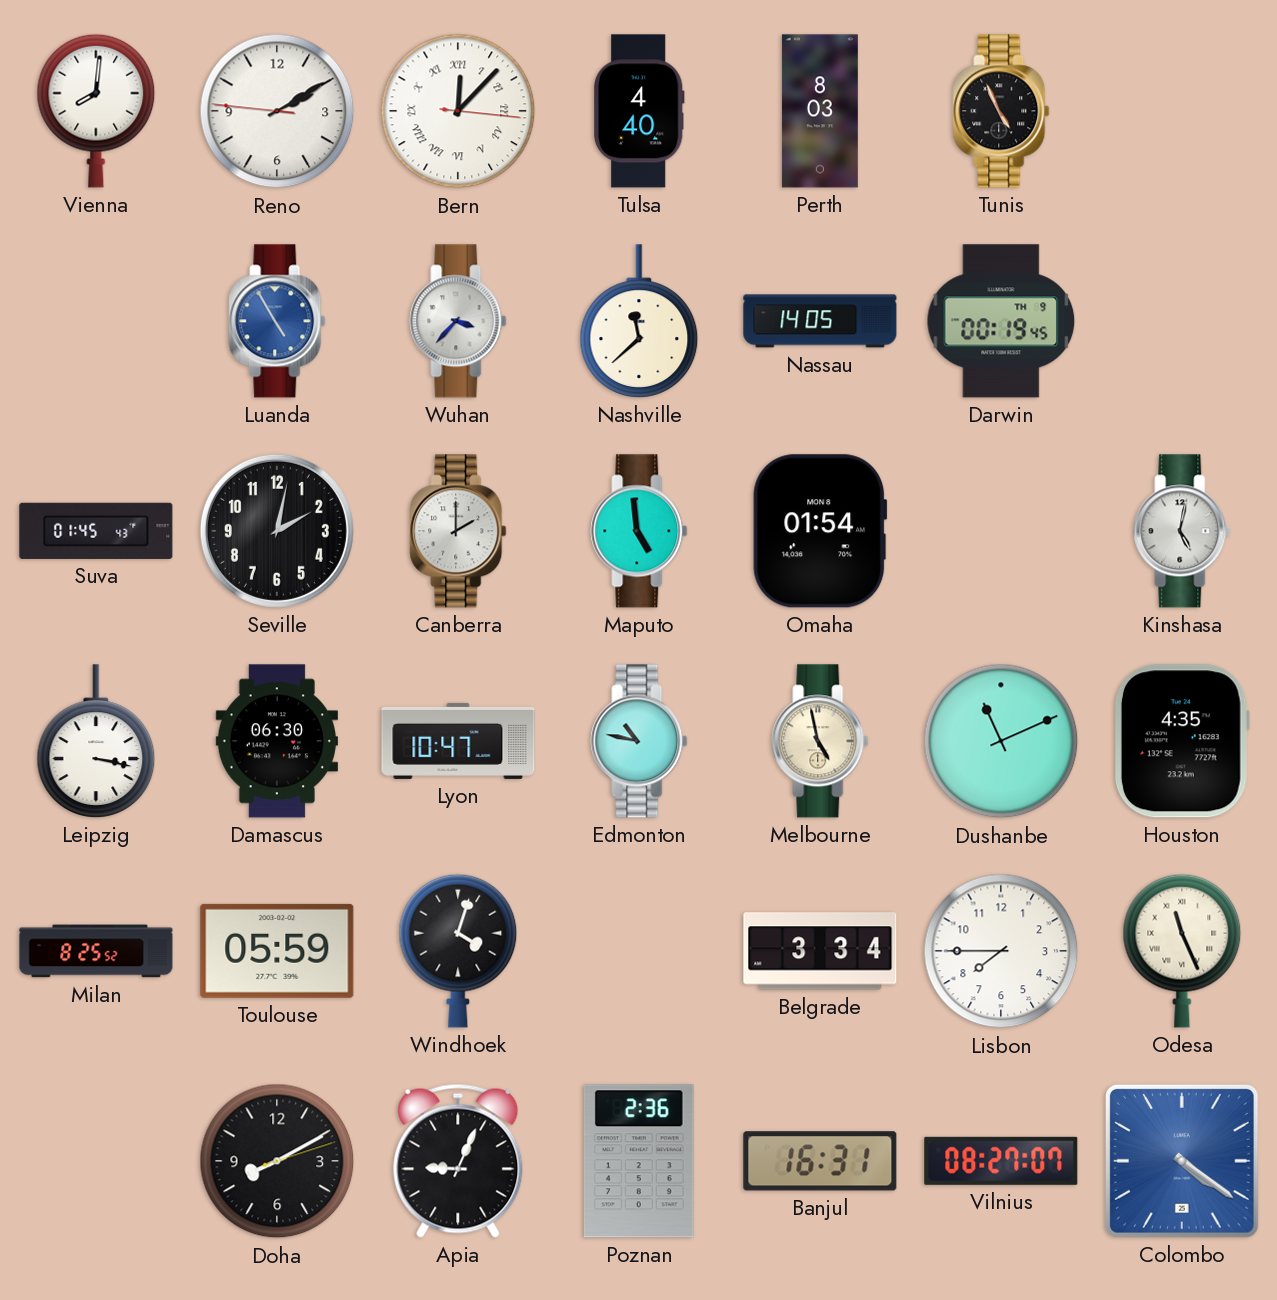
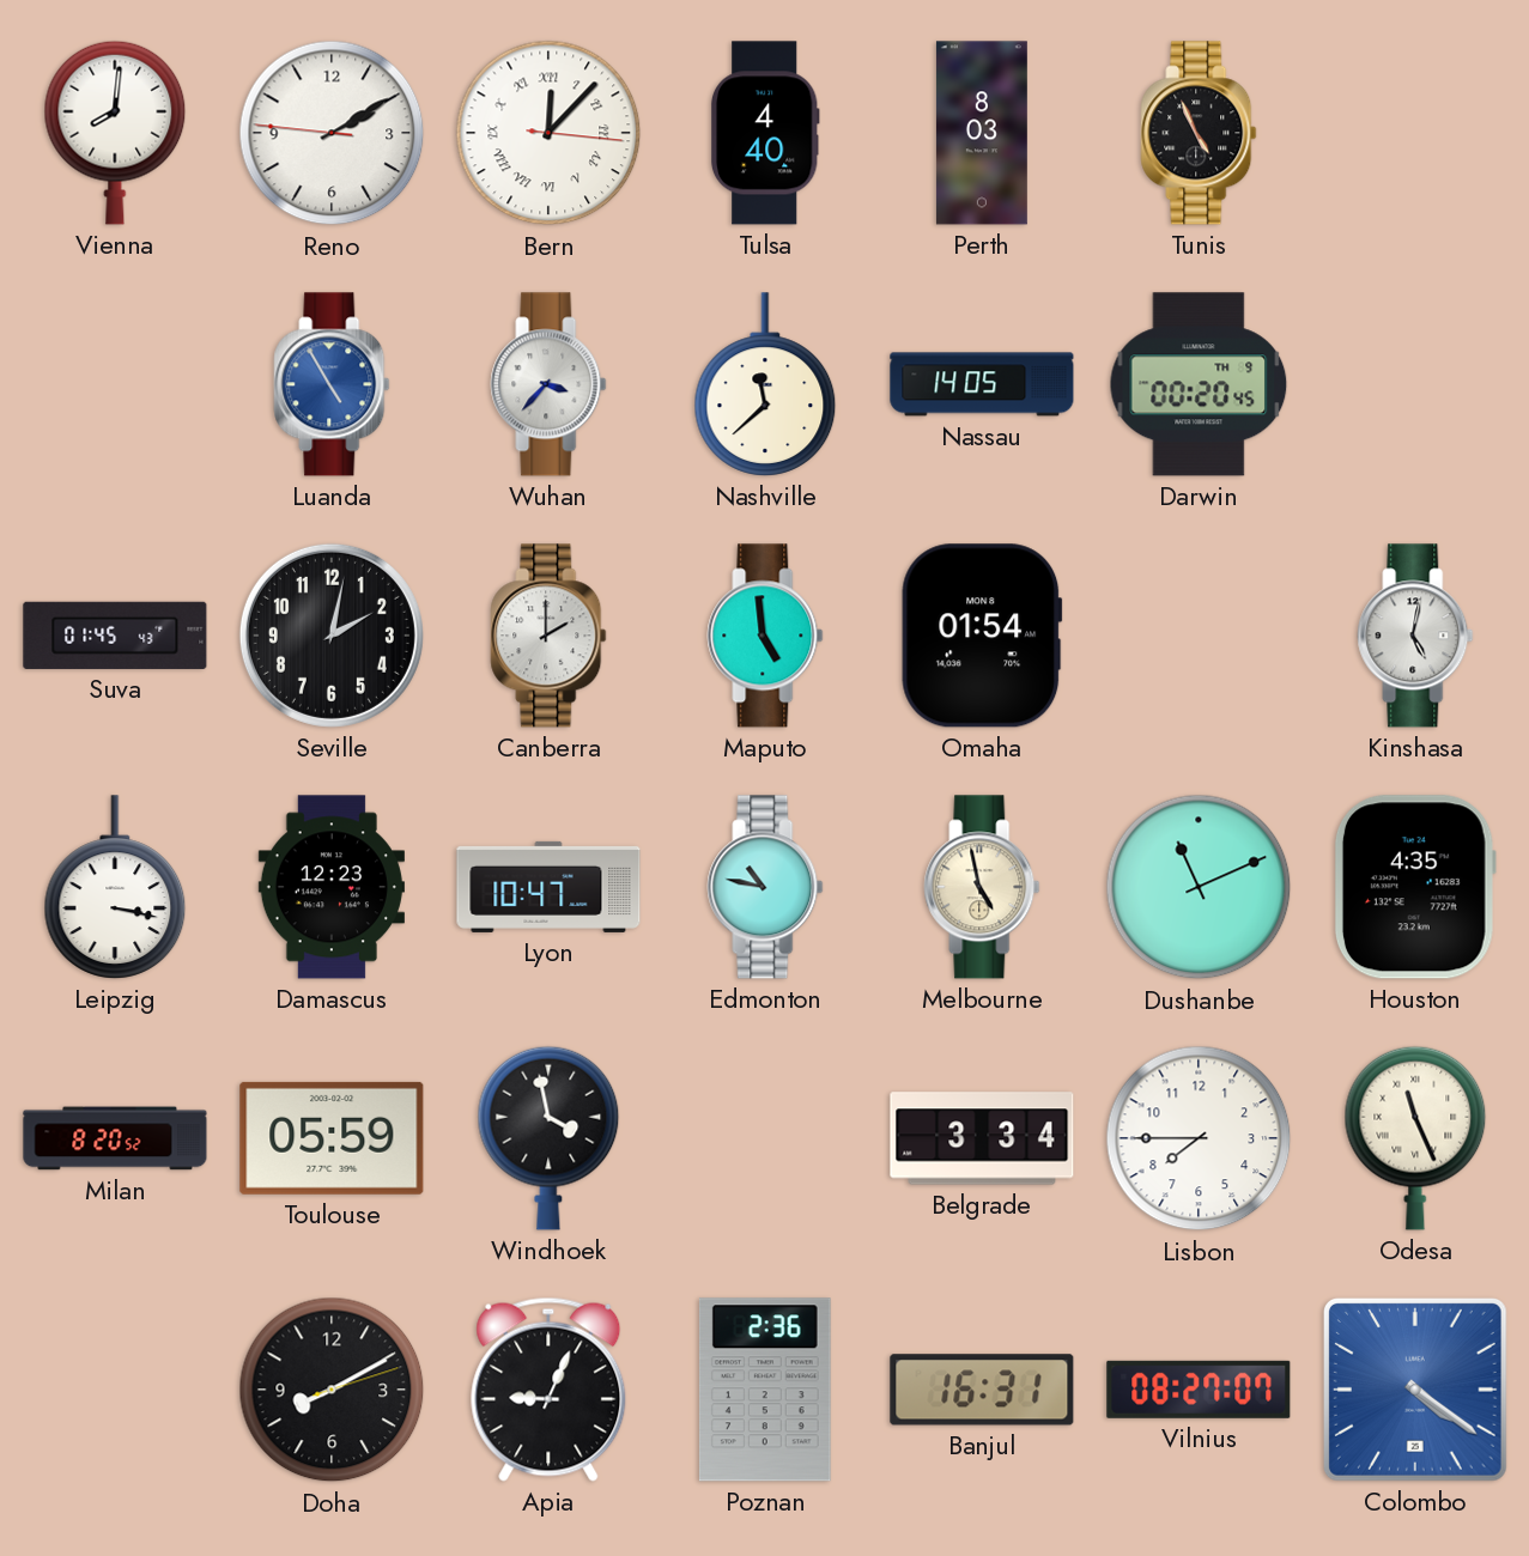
Darwin: 00:19 -> 00:20
Damascus: 06:30 -> 12:23
Milan: 8:25 -> 8:20
Windhoek: 4:03 -> 3:58
